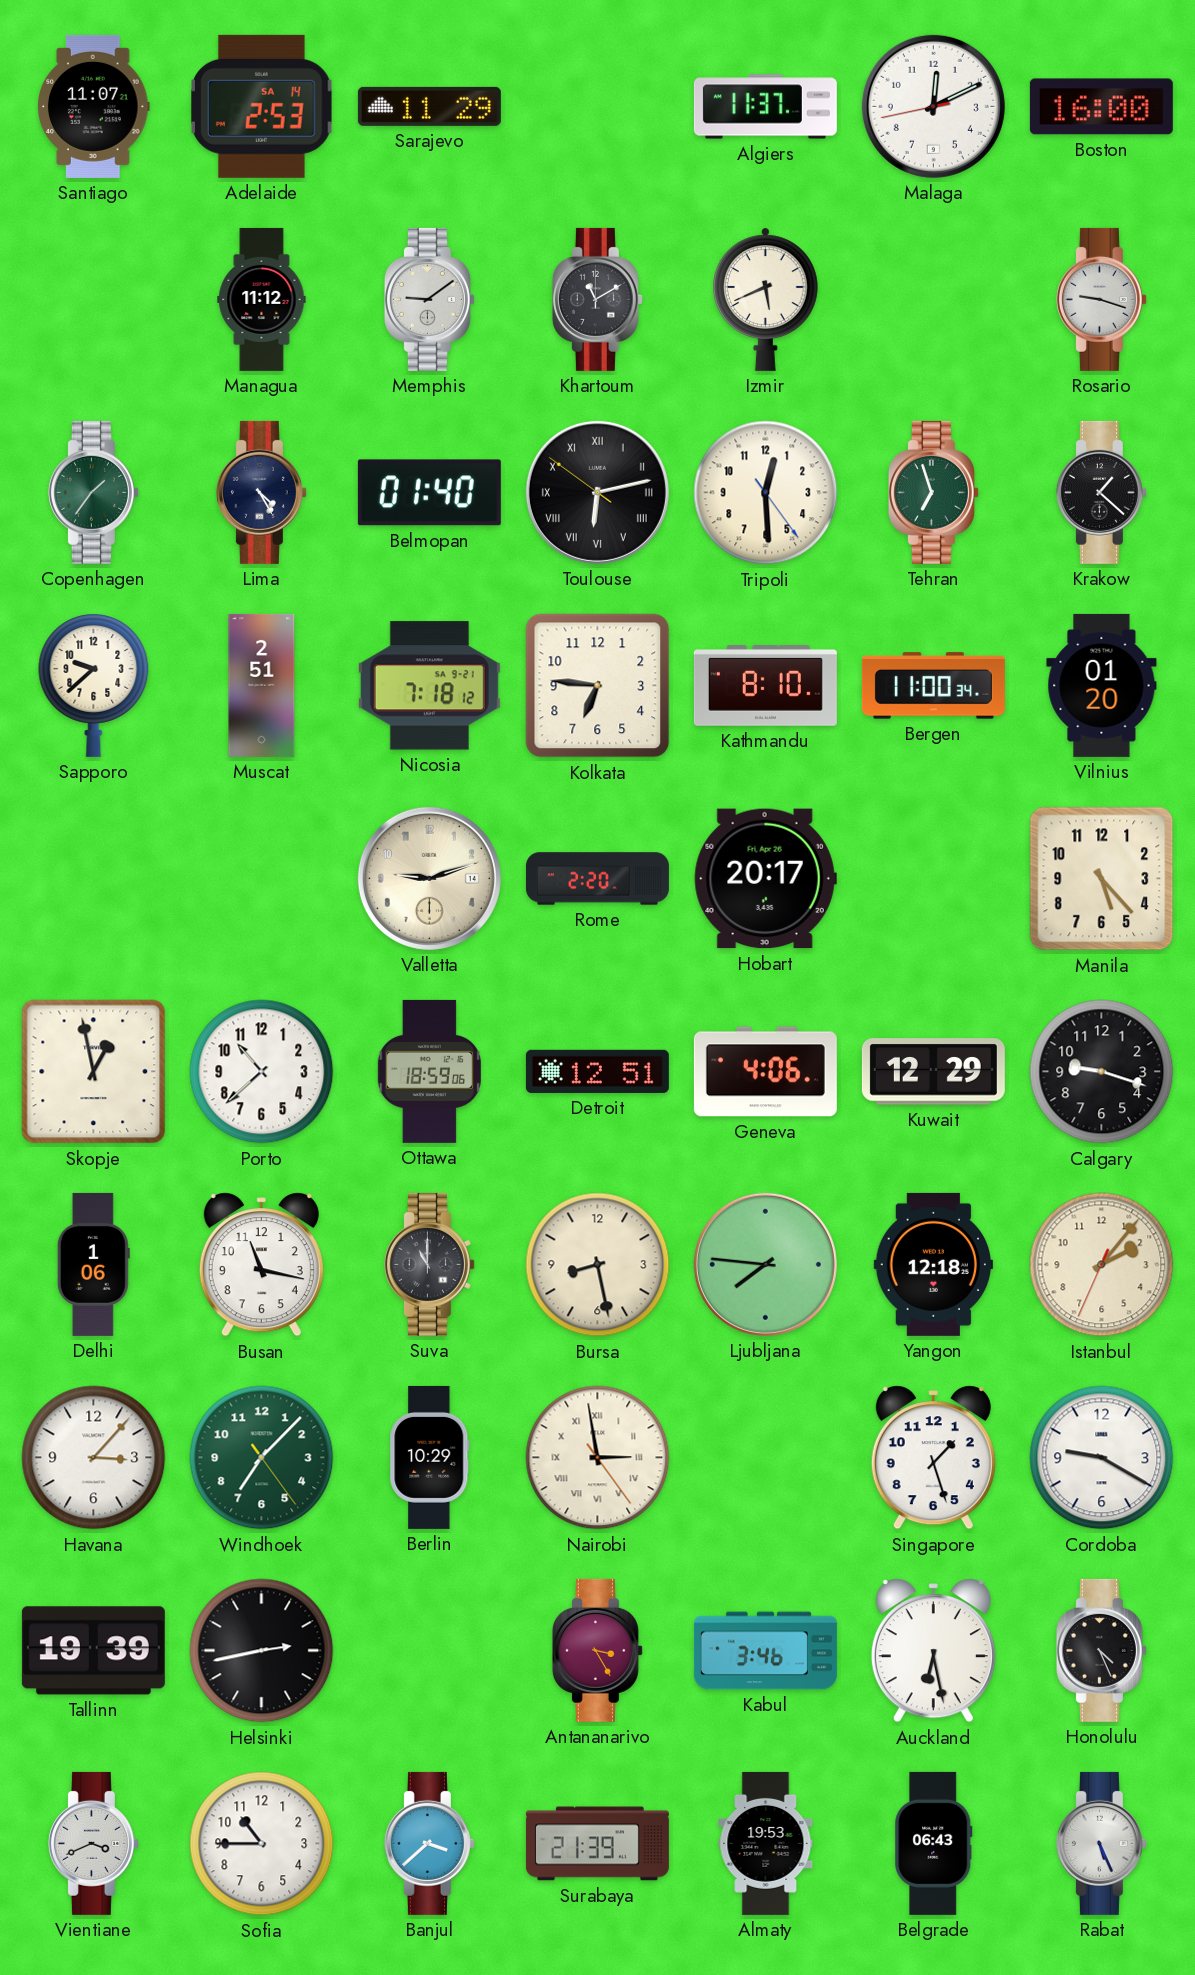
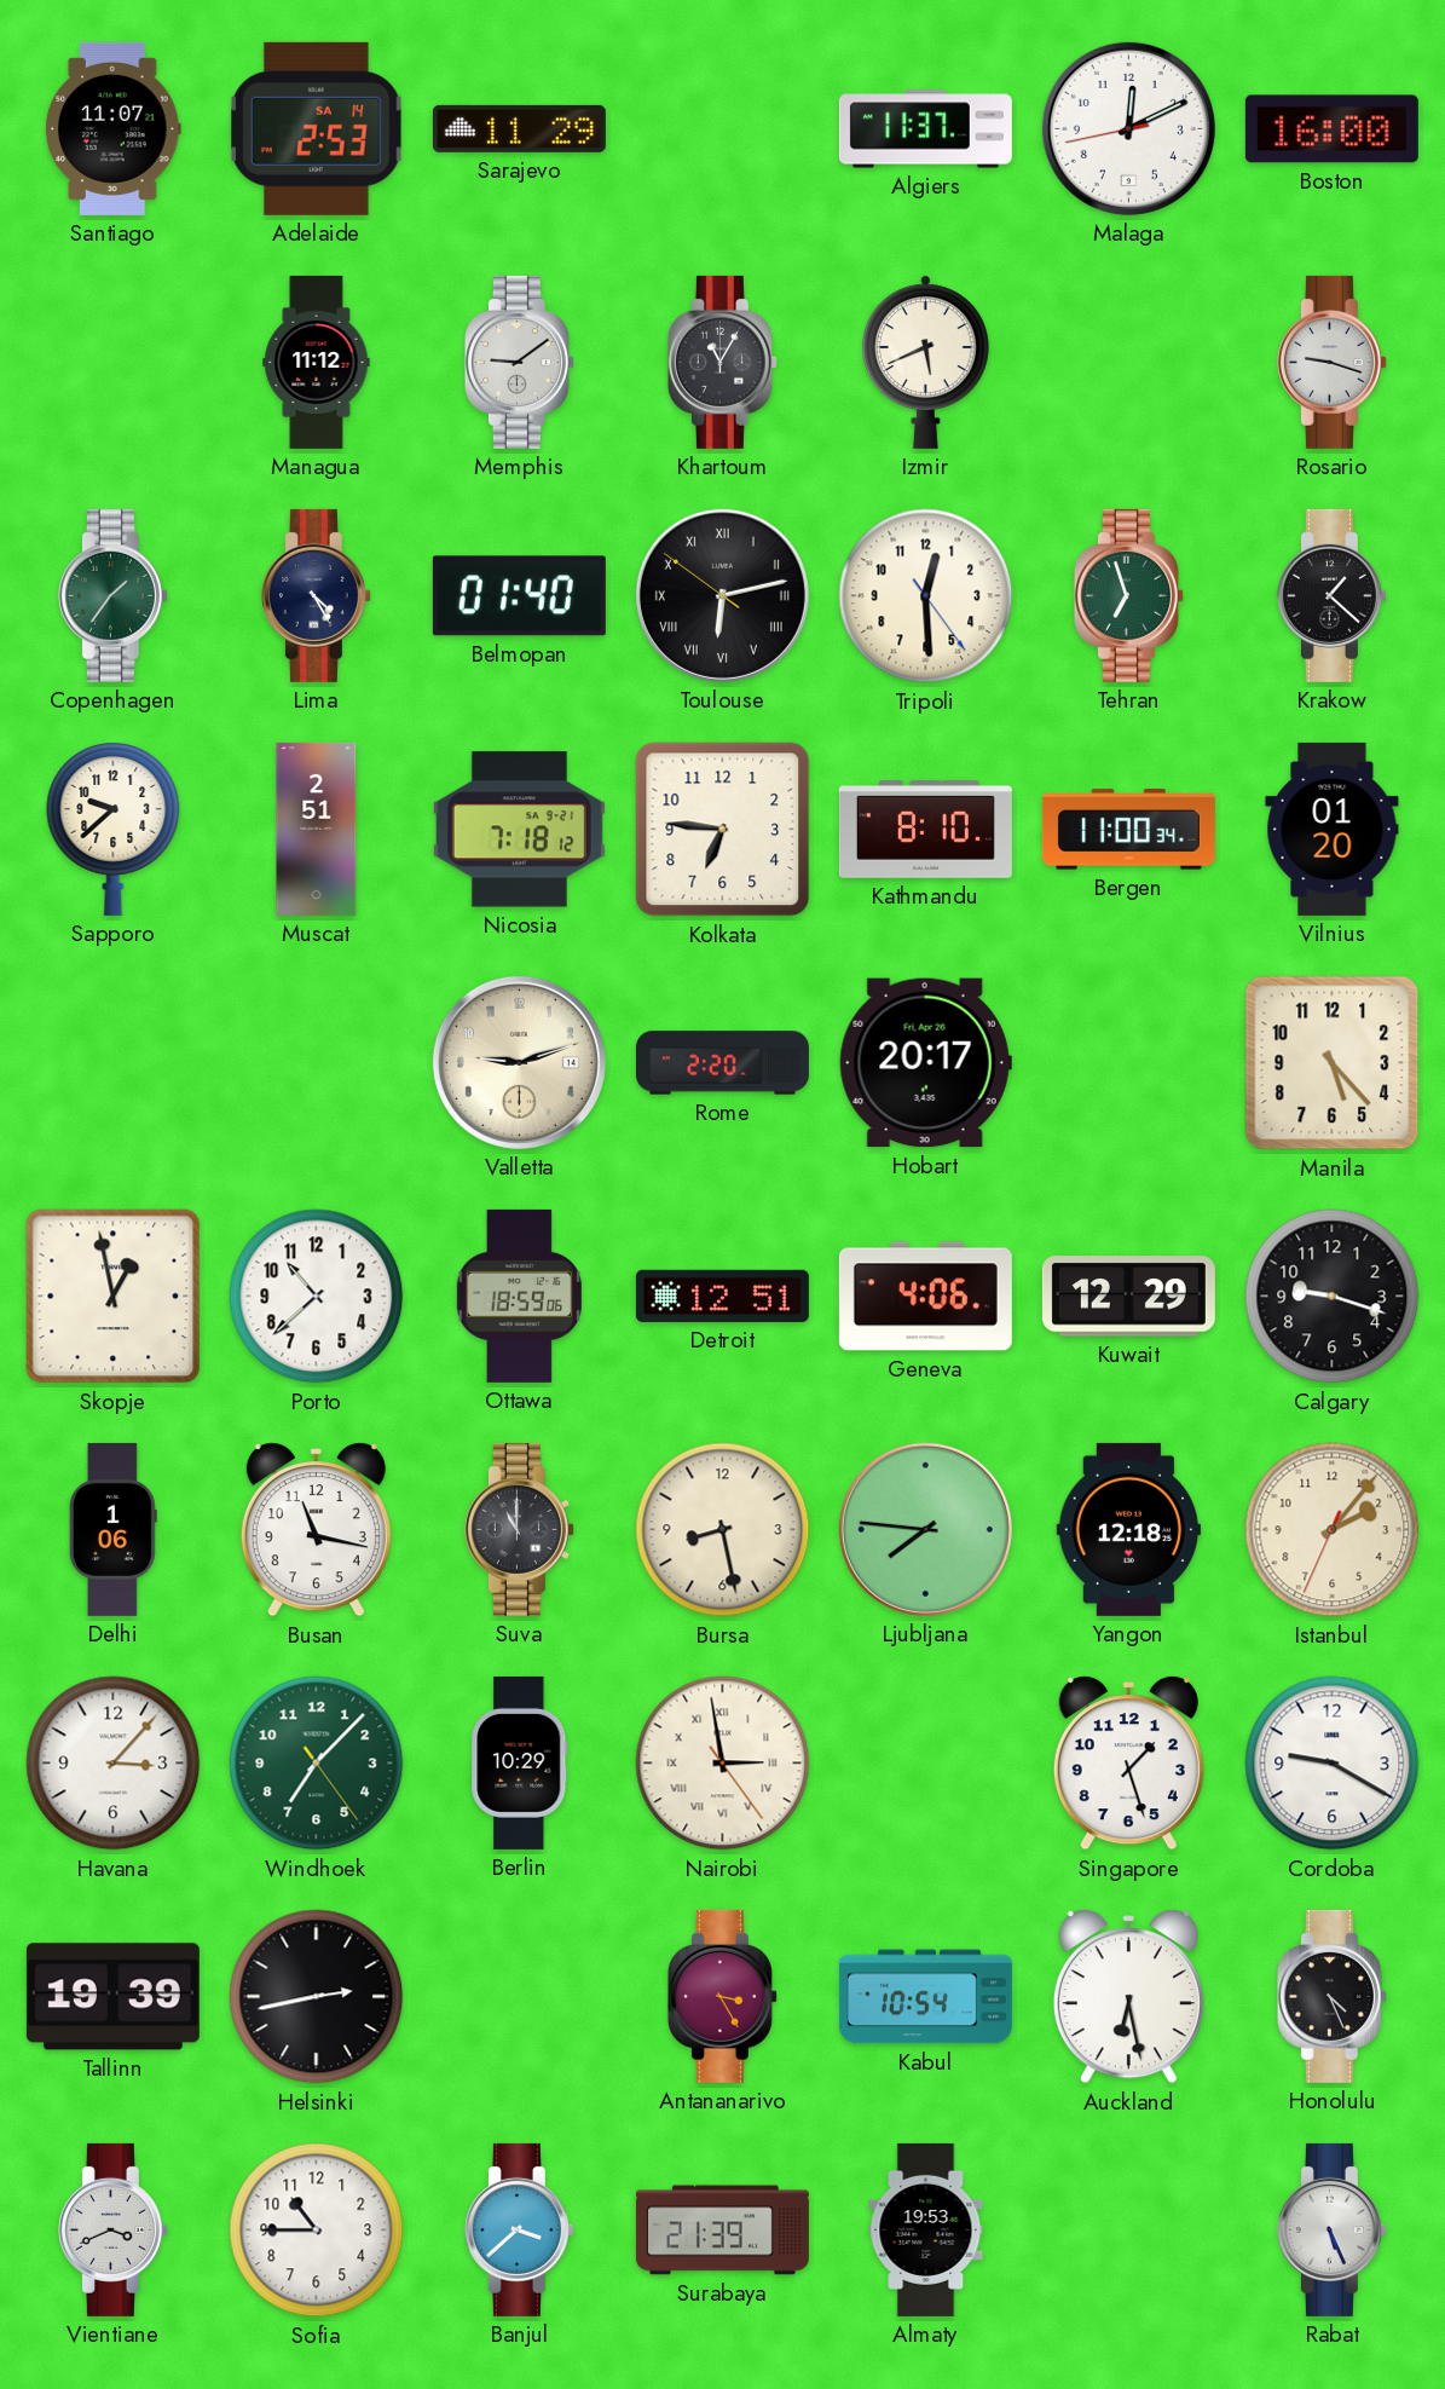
Khartoum: 11:10 -> 11:05
Kabul: 3:46 -> 10:54
Belgrade: 06:43 -> none
